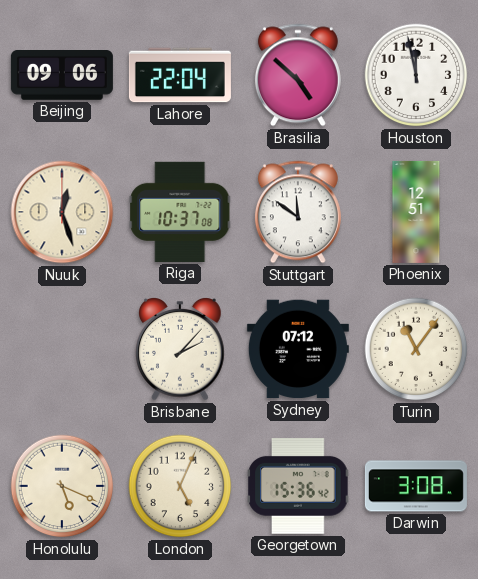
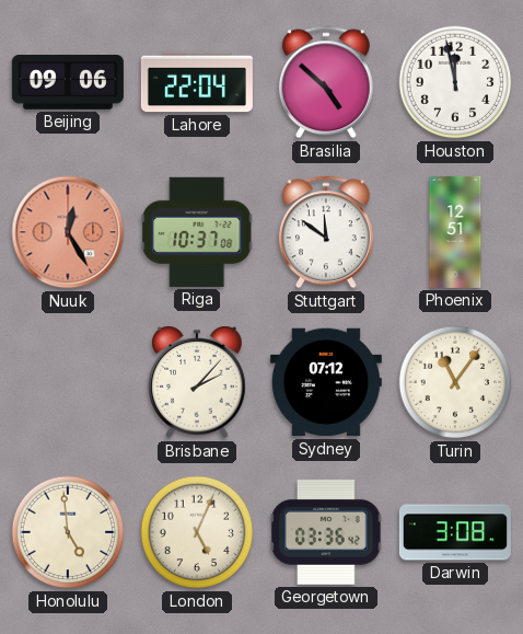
Nuuk: 12:27 -> 12:25
Nuuk dial: cream -> salmon
Honolulu: 5:19 -> 4:59
Georgetown: 15:36 -> 03:36
